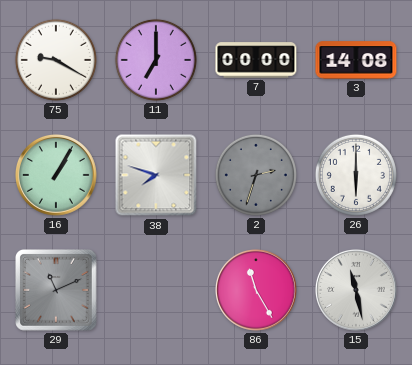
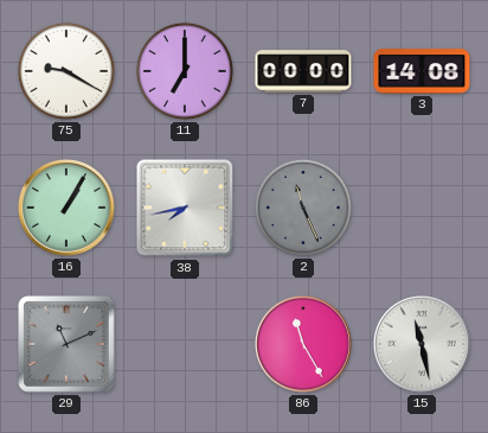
38: 7:48 -> 7:43
2: 2:33 -> 11:26
26: 6:00 -> none
